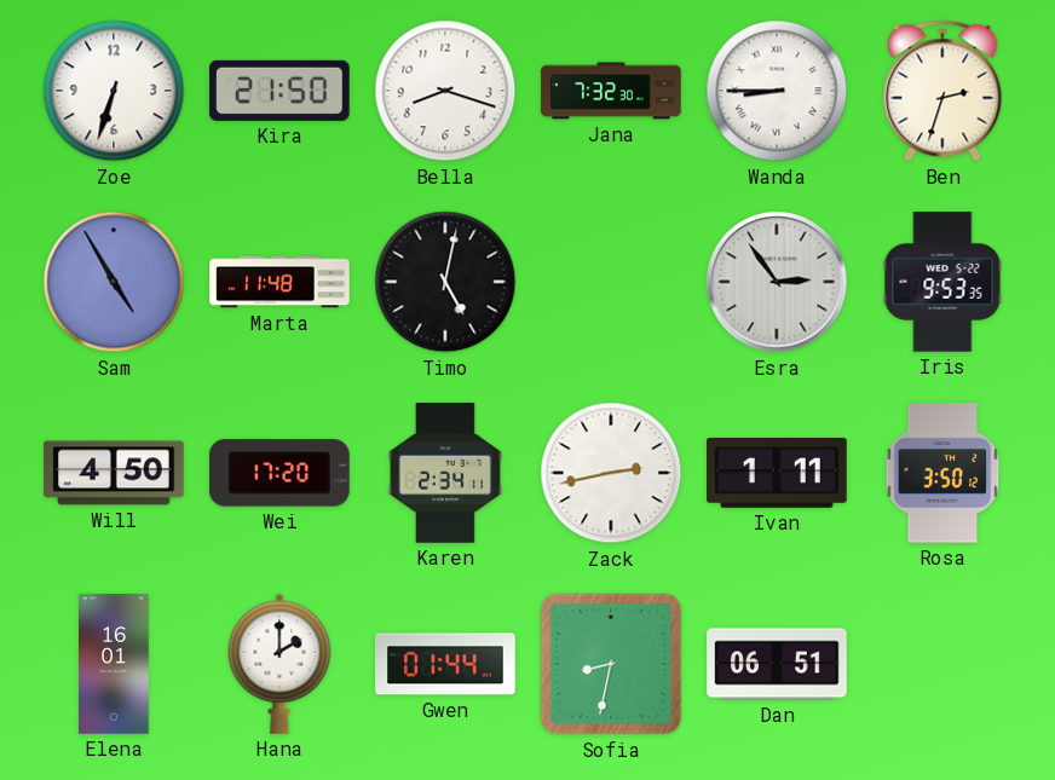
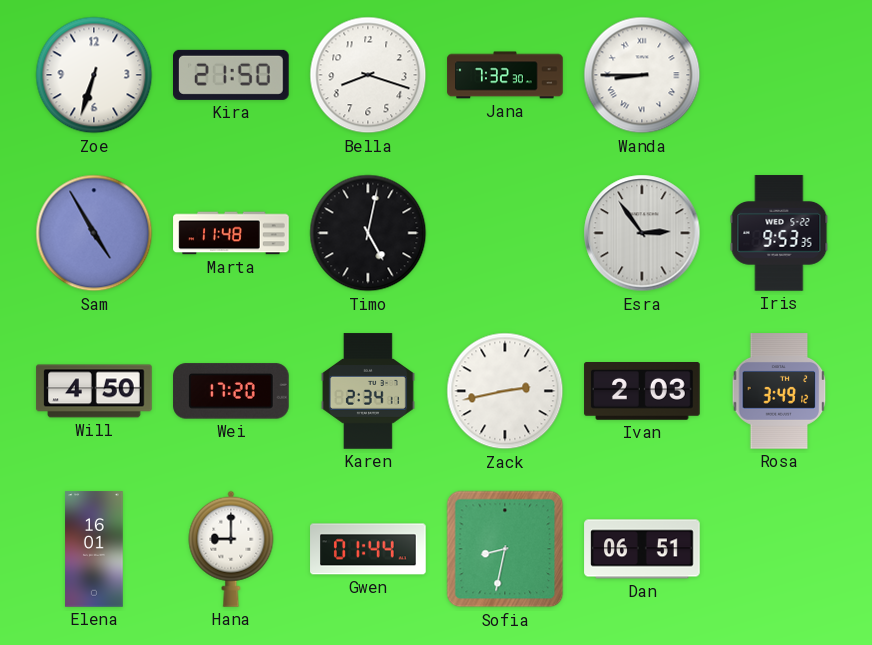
Ben: 2:33 -> none
Ivan: 1:11 -> 2:03
Rosa: 3:50 -> 3:49
Hana: 2:00 -> 9:00
